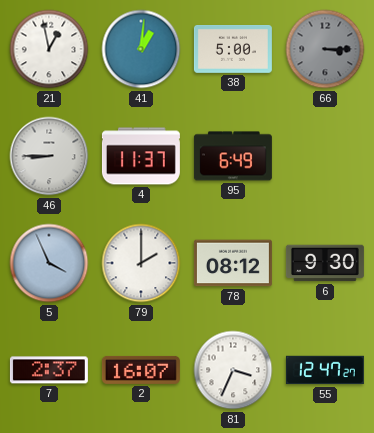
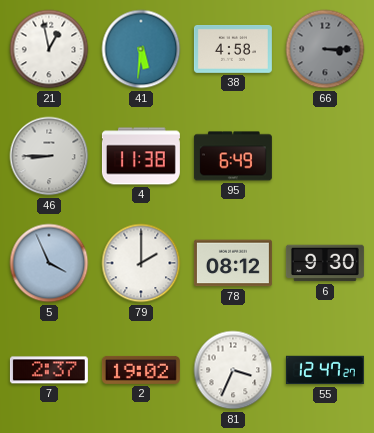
41: 1:01 -> 5:31
38: 5:00 -> 4:58
4: 11:37 -> 11:38
2: 16:07 -> 19:02
